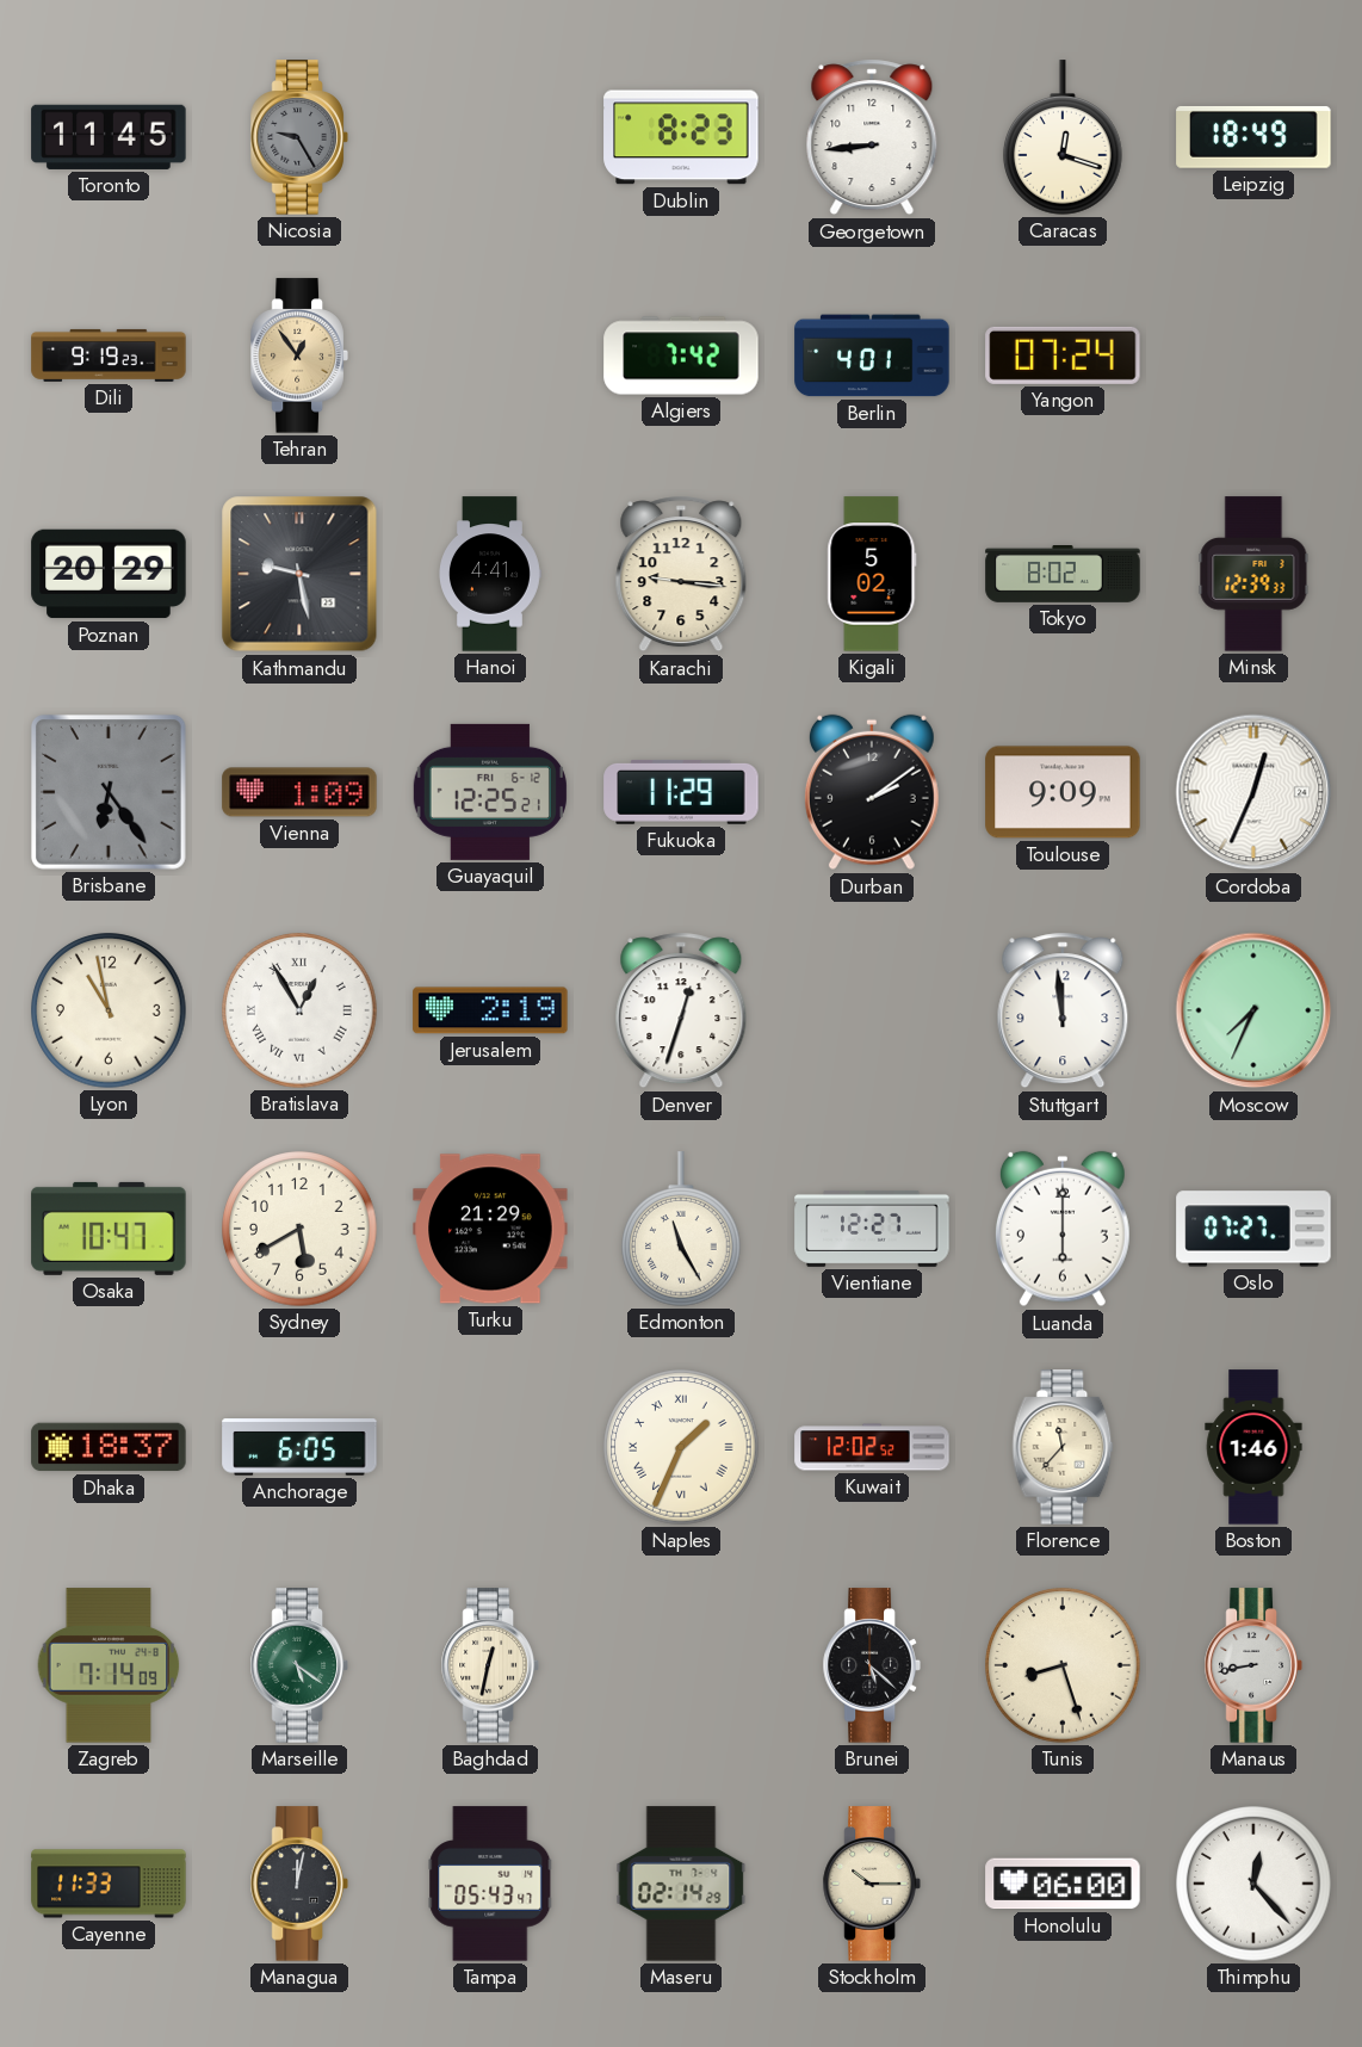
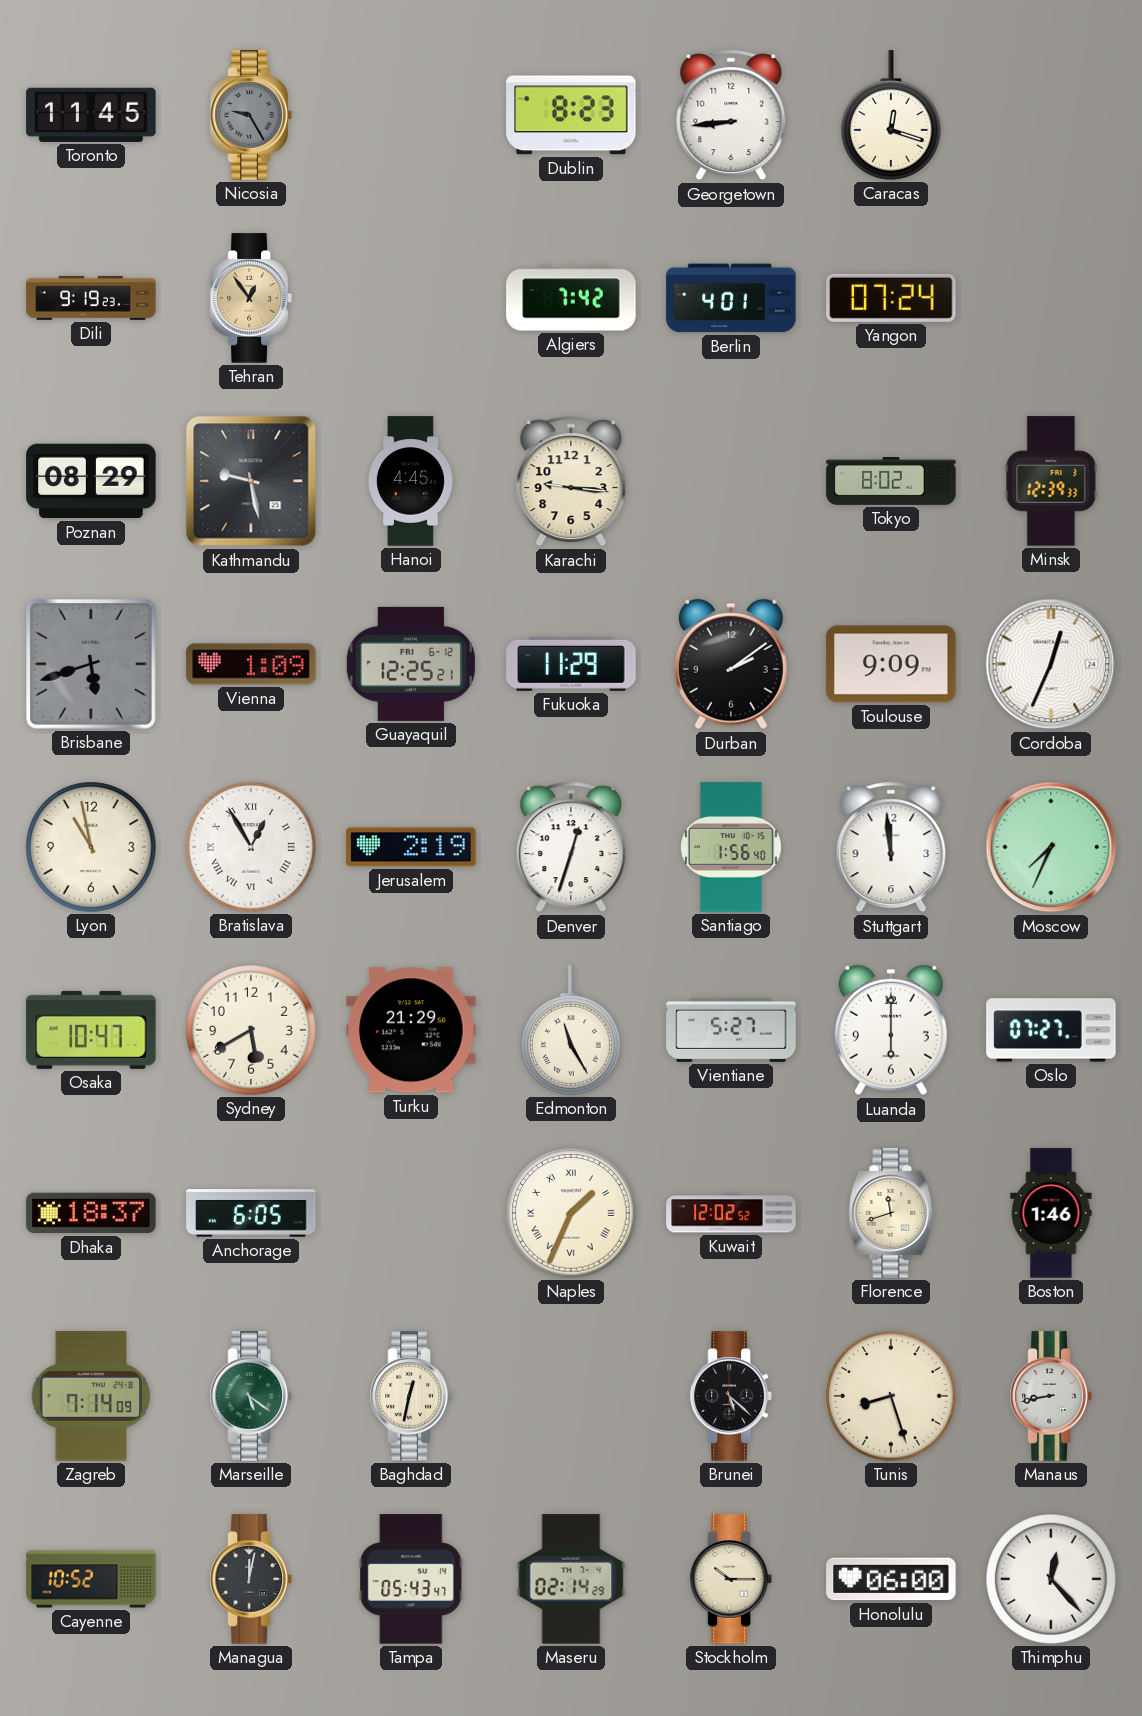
Leipzig: 18:49 -> none
Poznan: 20:29 -> 08:29
Hanoi: 4:41 -> 4:45
Kigali: 5:02 -> none
Brisbane: 6:24 -> 5:42
Santiago: none -> 1:56
Vientiane: 12:27 -> 5:27
Florence: 11:37 -> 11:42
Cayenne: 11:33 -> 10:52
